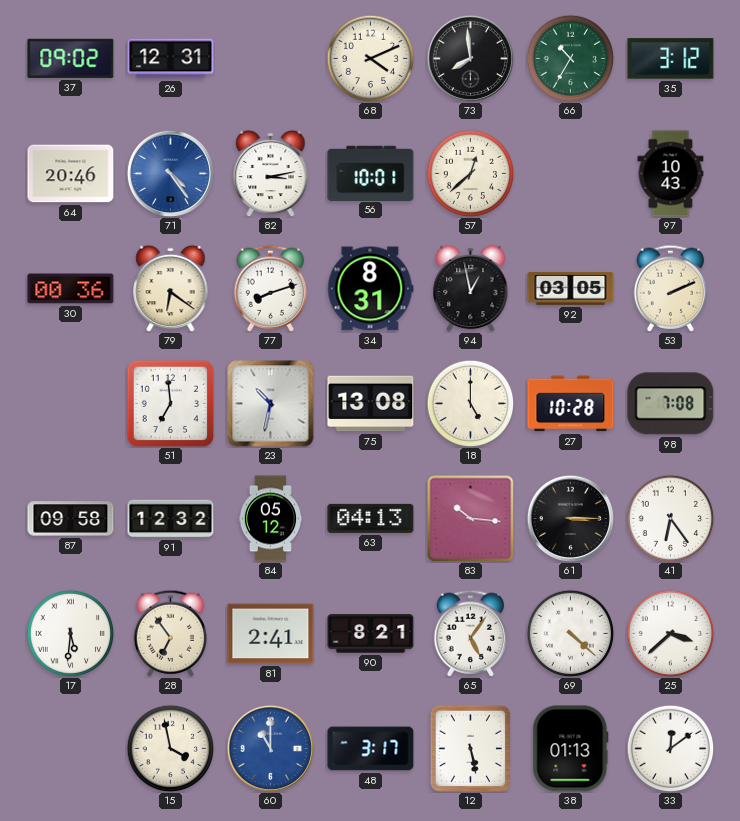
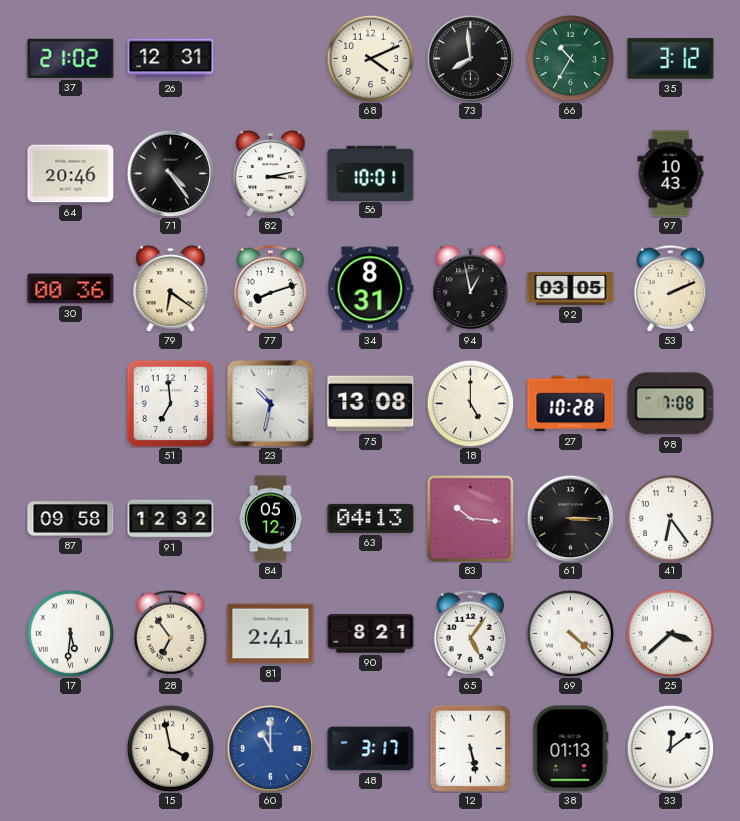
37: 09:02 -> 21:02
71 dial: blue -> black
57: 12:38 -> none
